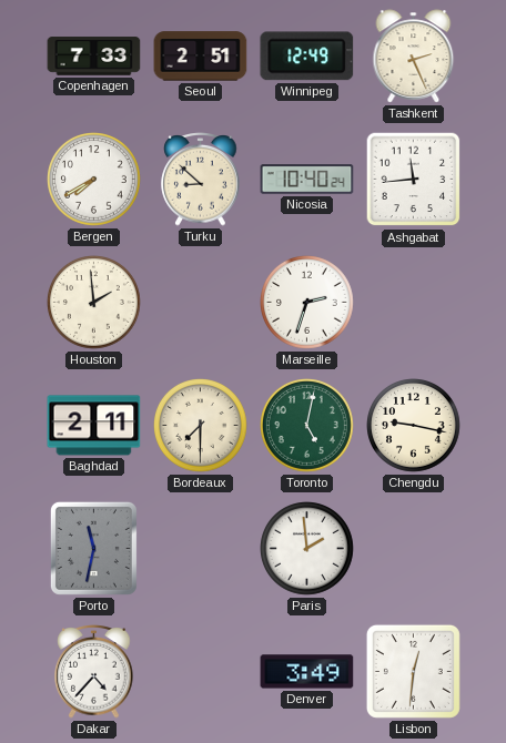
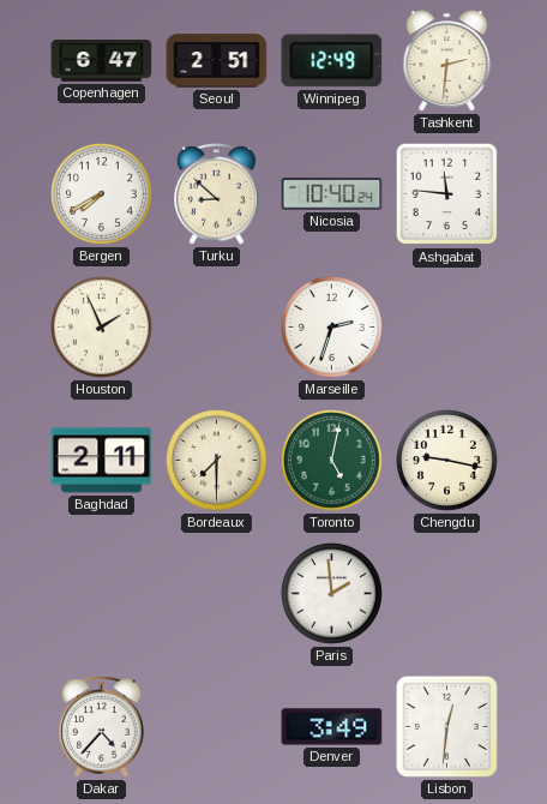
Copenhagen: 7:33 -> 6:47
Tashkent: 2:26 -> 2:31
Ashgabat: 11:44 -> 11:46
Houston: 1:59 -> 1:56
Porto: 11:32 -> none
